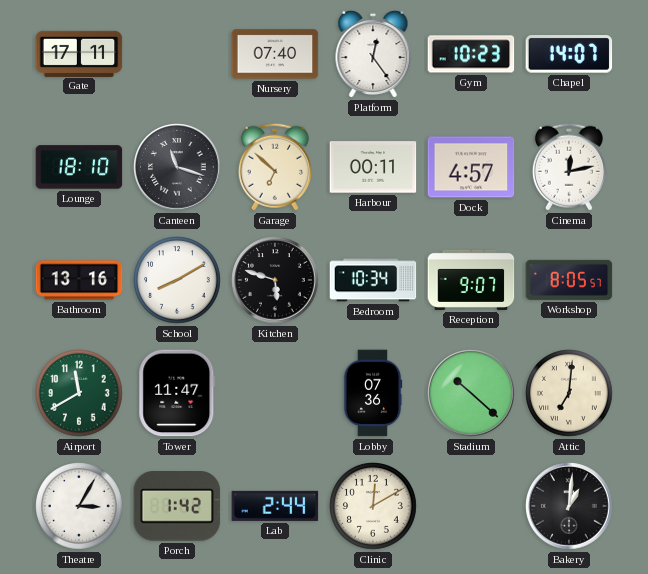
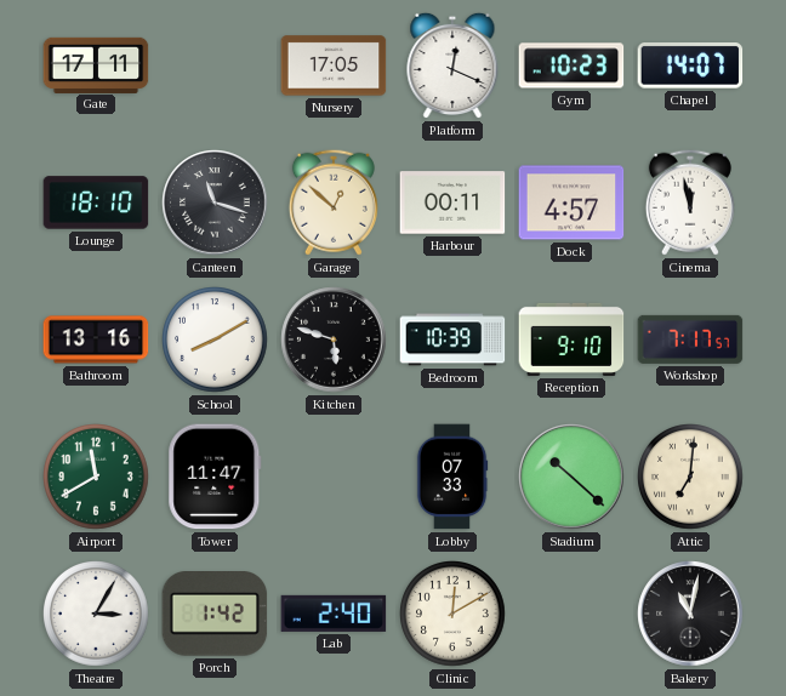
Nursery: 07:40 -> 17:05
Platform: 12:24 -> 12:19
Garage: 6:52 -> 12:52
Cinema: 12:13 -> 11:58
Bedroom: 10:34 -> 10:39
Reception: 9:07 -> 9:10
Workshop: 8:05 -> 7:17
Lobby: 07:36 -> 07:33
Lab: 2:44 -> 2:40
Bakery: 1:01 -> 11:02
